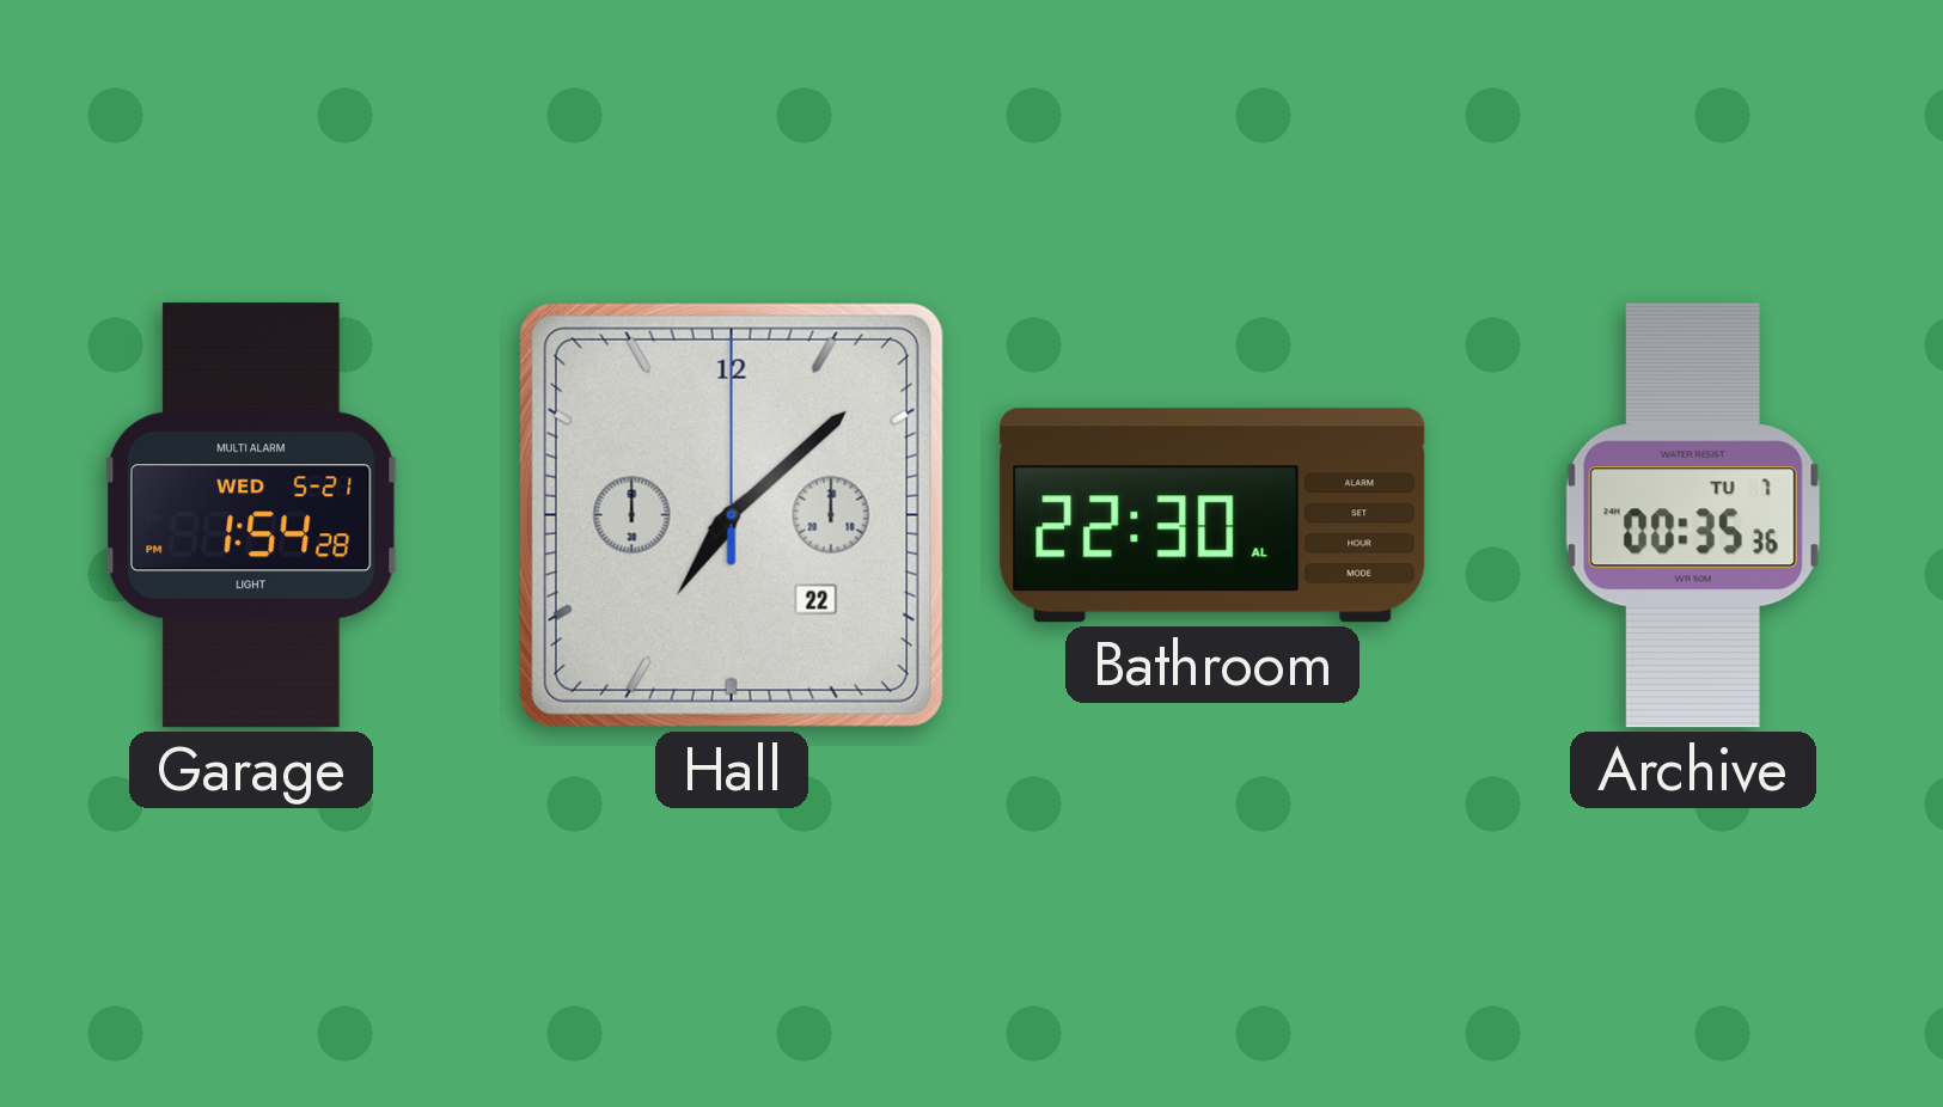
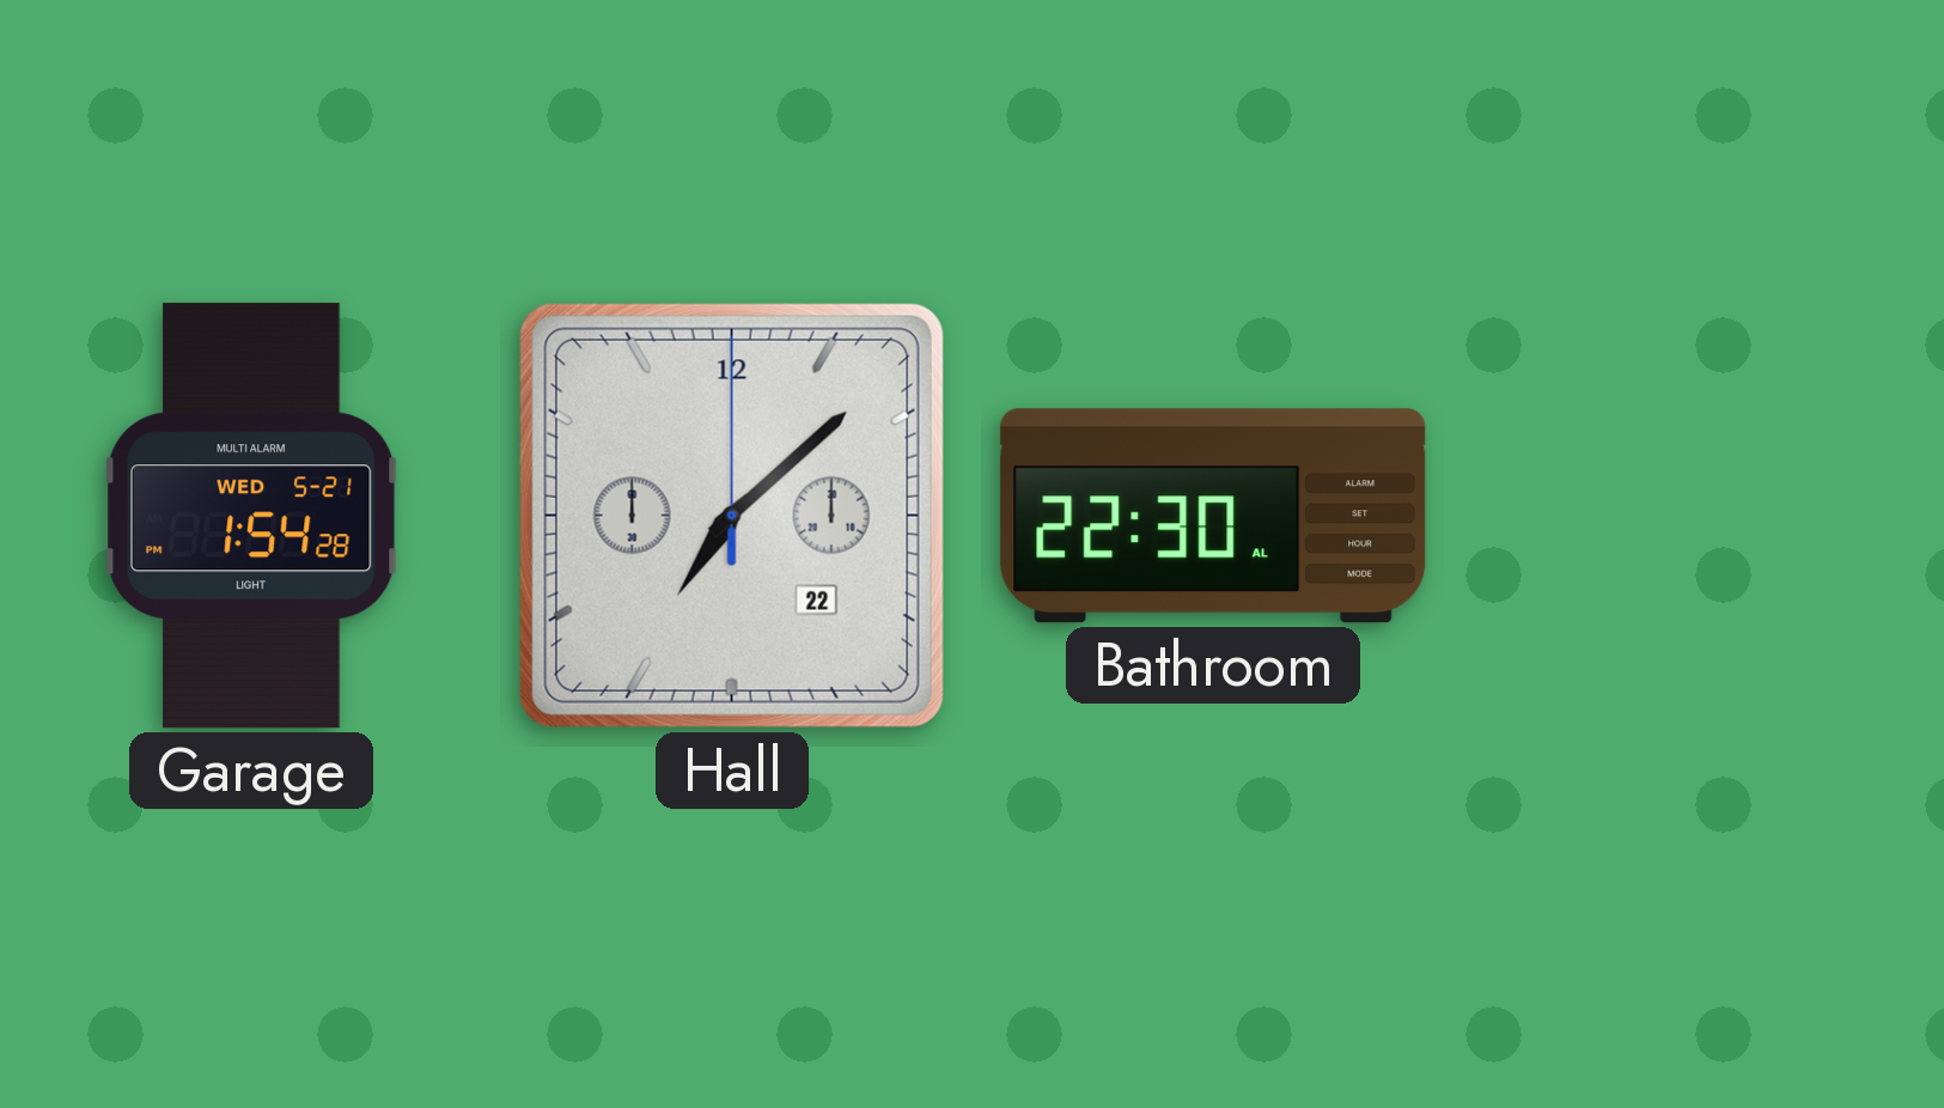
Archive: 00:35 -> none
